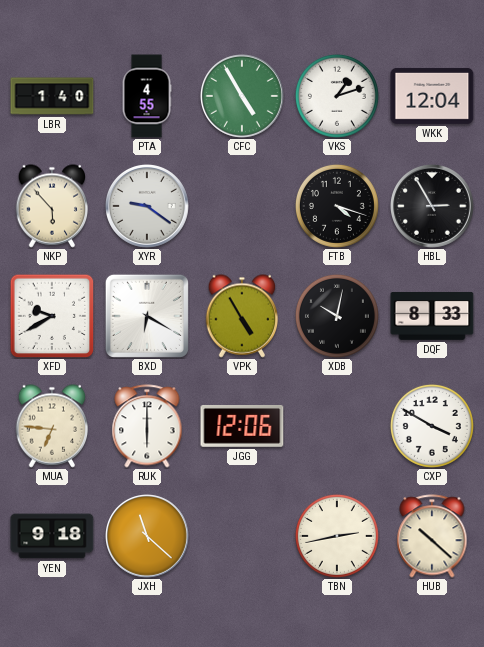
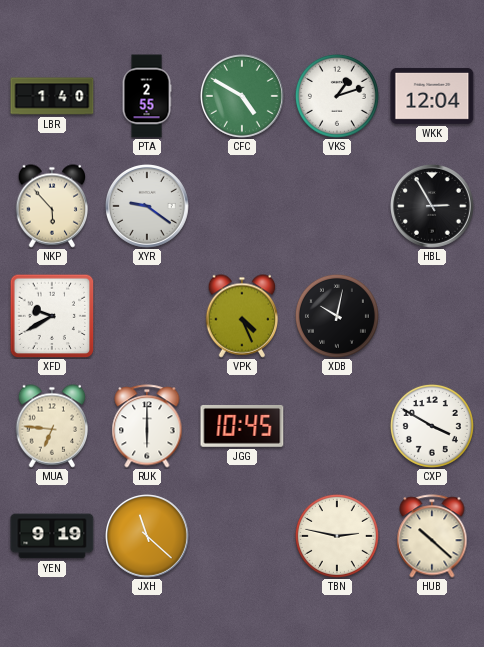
PTA: 4:55 -> 2:55
CFC: 4:55 -> 4:50
FTB: 4:18 -> none
BXD: 6:20 -> none
VPK: 4:55 -> 4:26
DQF: 8:33 -> none
JGG: 12:06 -> 10:45
YEN: 9:18 -> 9:19
TBN: 2:43 -> 2:47
